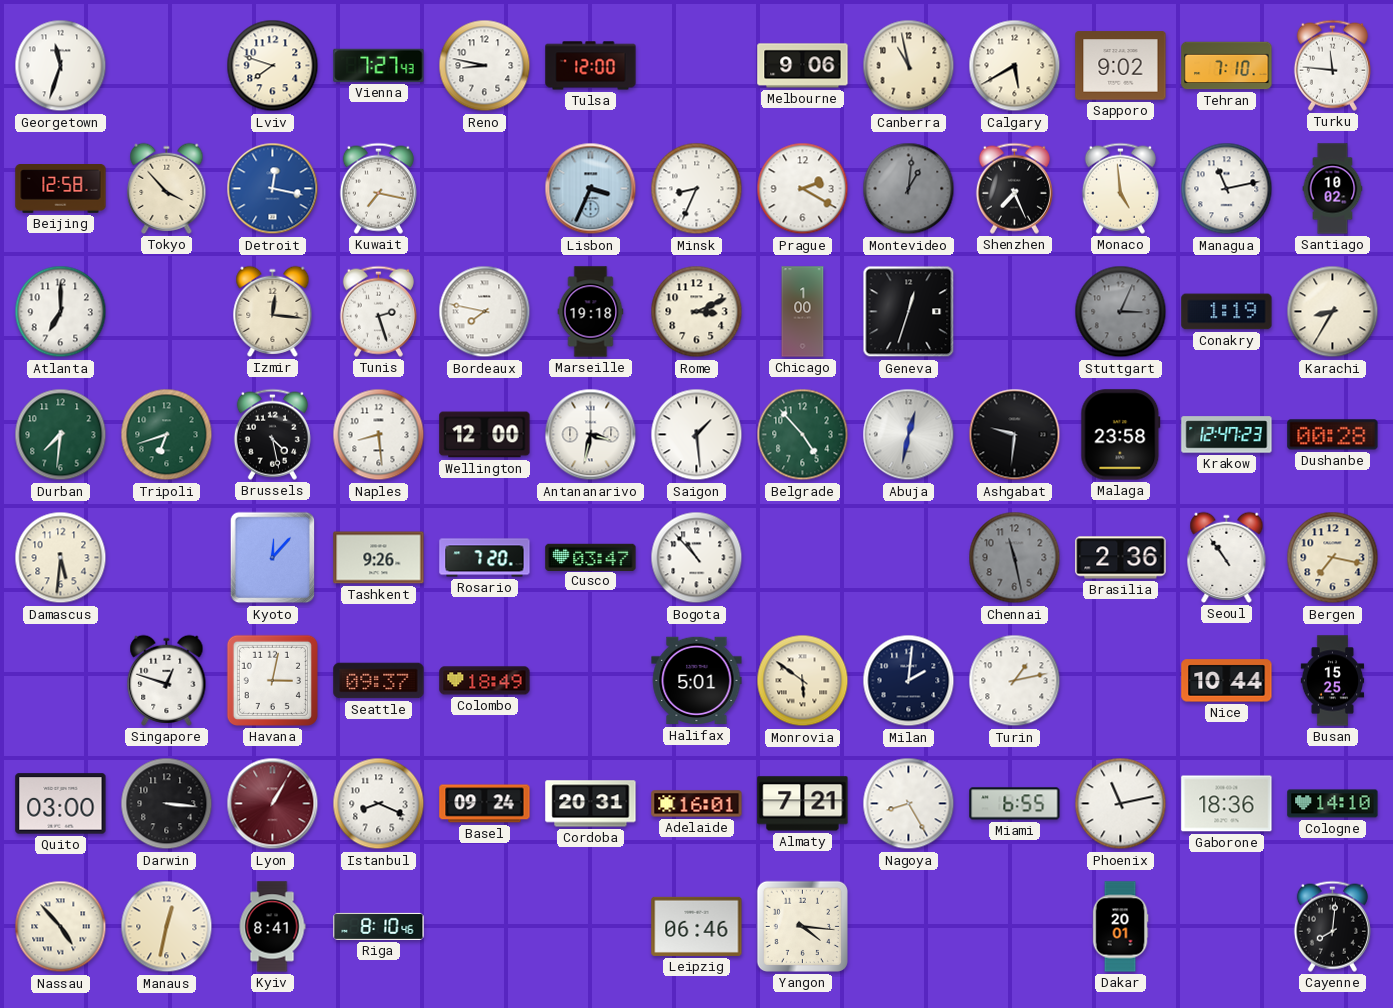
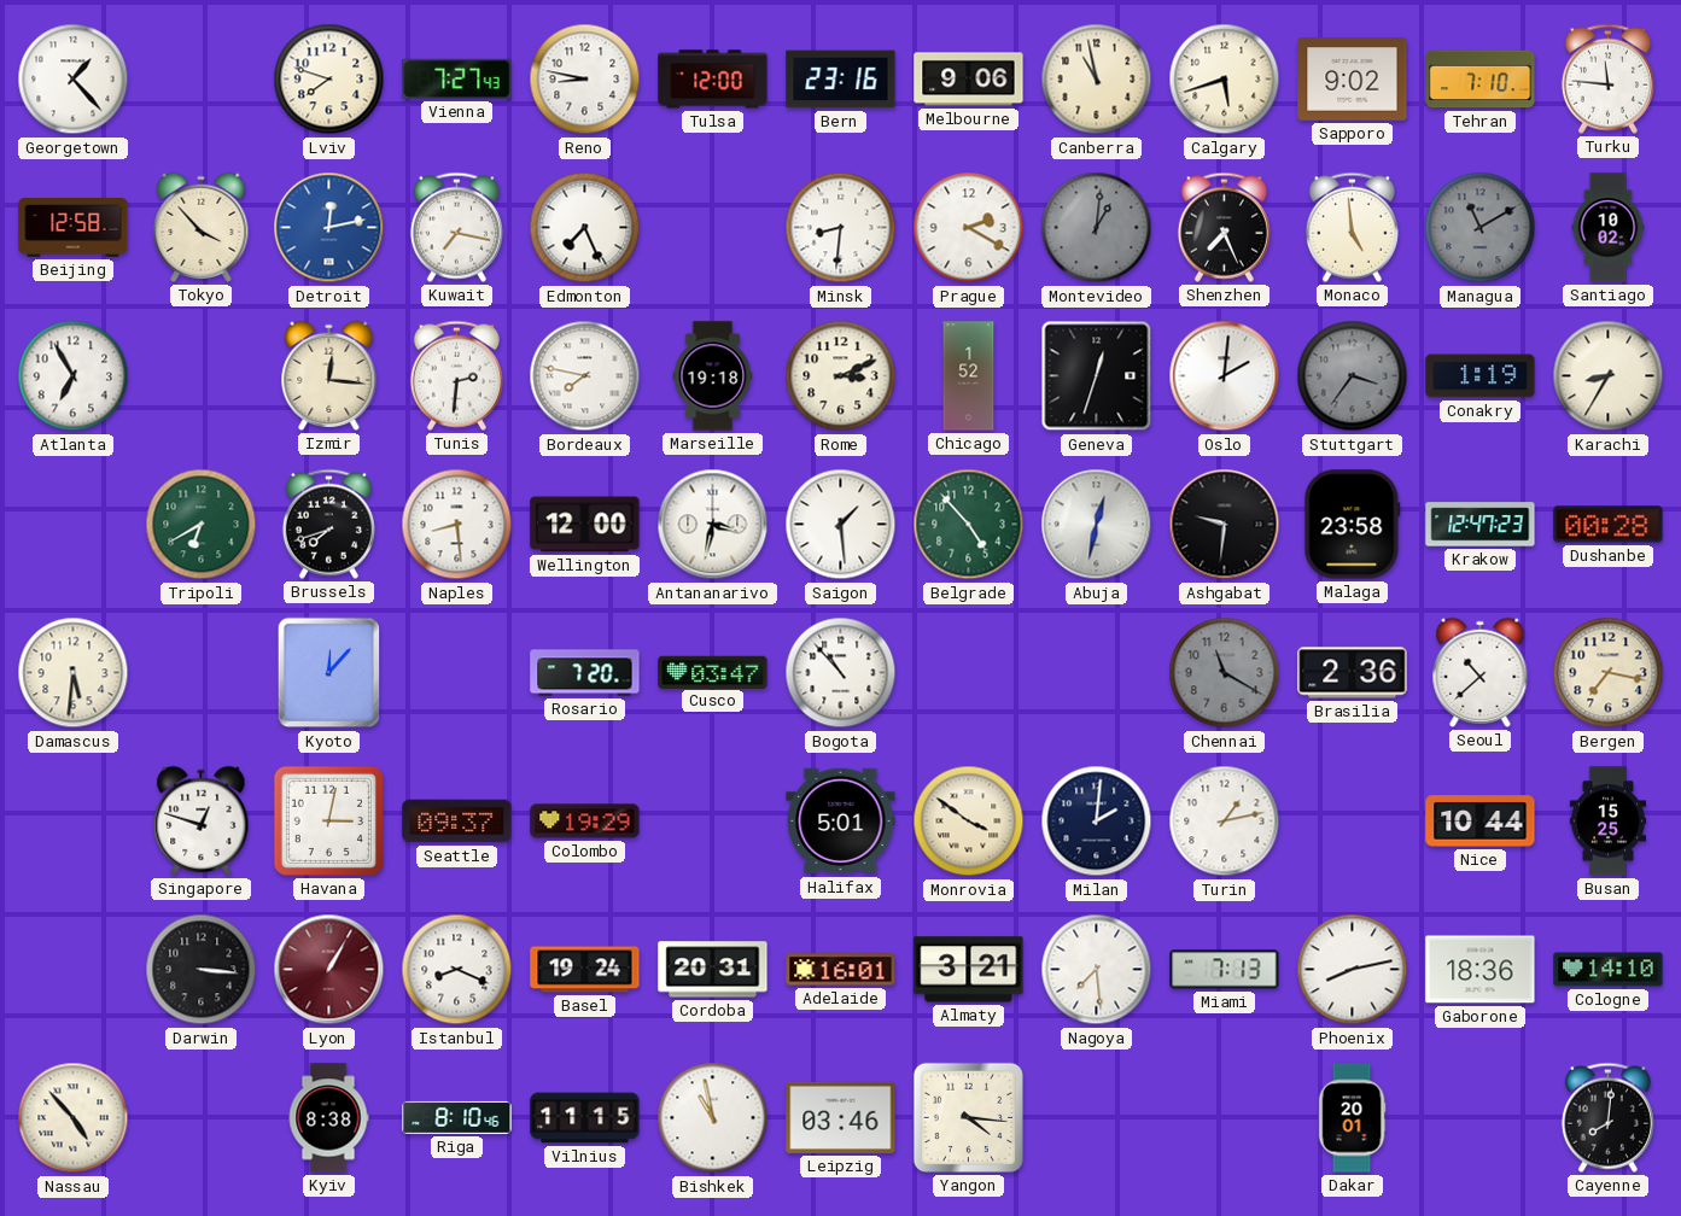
Georgetown: 11:33 -> 1:23
Bern: none -> 23:16
Calgary: 5:40 -> 5:42
Detroit: 12:17 -> 12:13
Edmonton: none -> 7:26
Lisbon: 3:34 -> none
Minsk: 8:34 -> 8:31
Managua: 11:13 -> 11:10
Managua dial: white -> grey
Atlanta: 7:00 -> 6:55
Tunis: 2:27 -> 2:31
Chicago: 1:00 -> 1:52
Oslo: none -> 2:01
Stuttgart: 3:04 -> 3:36
Durban: 7:31 -> none
Tripoli: 6:42 -> 6:40
Brussels: 4:28 -> 7:42
Tashkent: 9:26 -> none
Chennai: 11:28 -> 11:20
Seoul: 10:54 -> 10:38
Colombo: 18:49 -> 19:29
Monrovia: 5:51 -> 3:51
Quito: 03:00 -> none
Basel: 09:24 -> 19:24
Almaty: 7:21 -> 3:21
Nagoya: 8:25 -> 7:29
Miami: 6:55 -> 7:13
Phoenix: 11:13 -> 8:13
Manaus: 12:32 -> none
Kyiv: 8:41 -> 8:38
Vilnius: none -> 11:15
Bishkek: none -> 10:58
Leipzig: 06:46 -> 03:46
